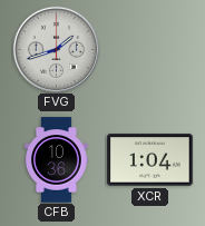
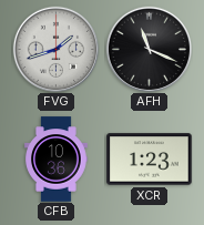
AFH: none -> 11:19
XCR: 1:04 -> 1:23
